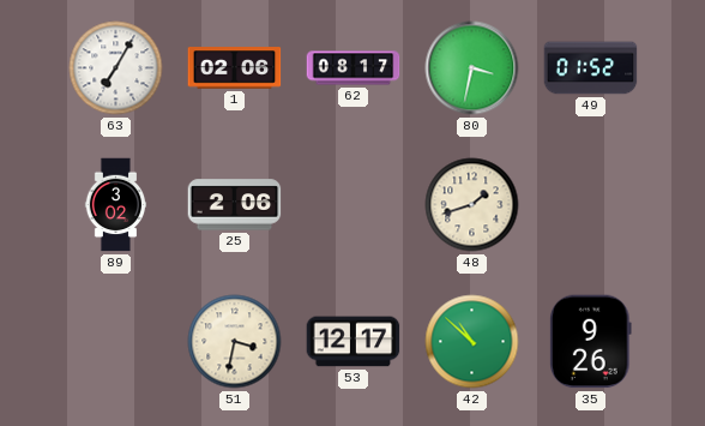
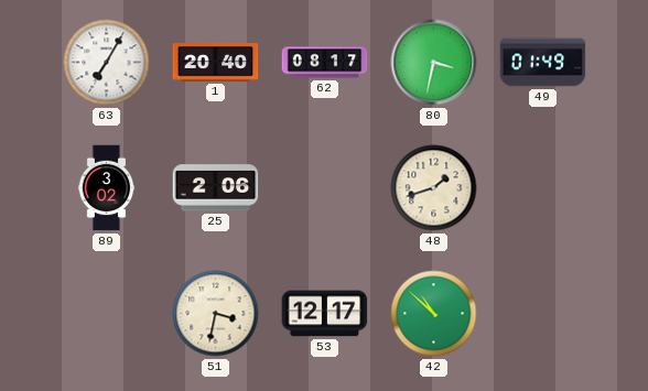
1: 02:06 -> 20:40
49: 01:52 -> 01:49
35: 9:26 -> none
